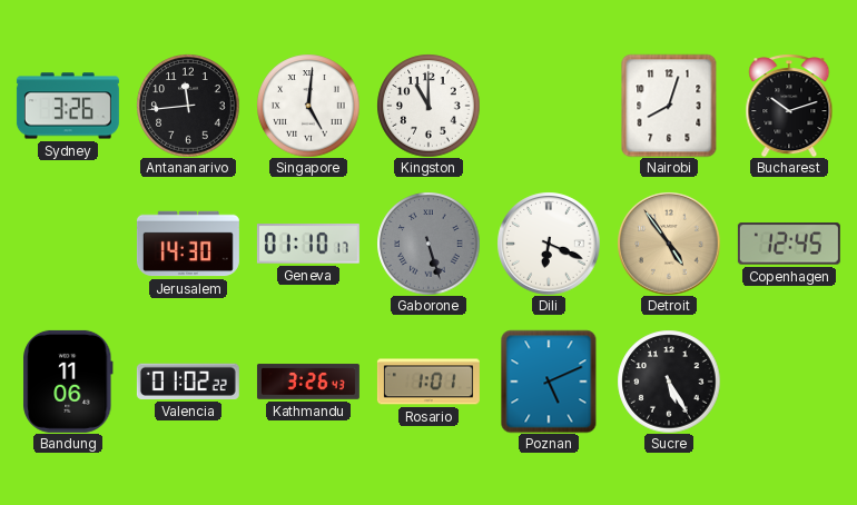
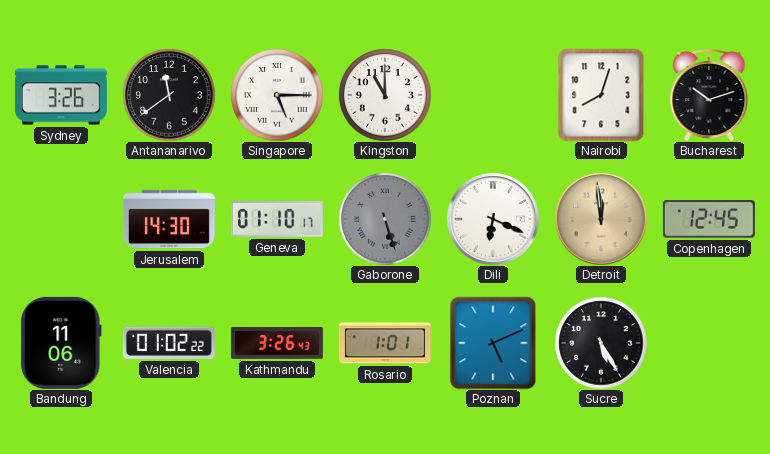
Antananarivo: 11:44 -> 11:39
Singapore: 5:01 -> 5:15
Detroit: 4:54 -> 11:59
